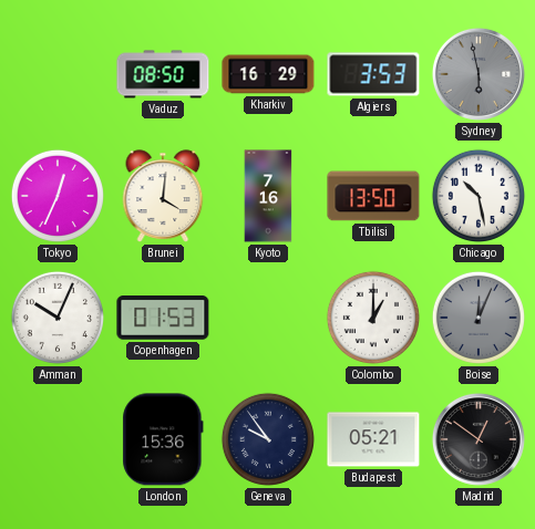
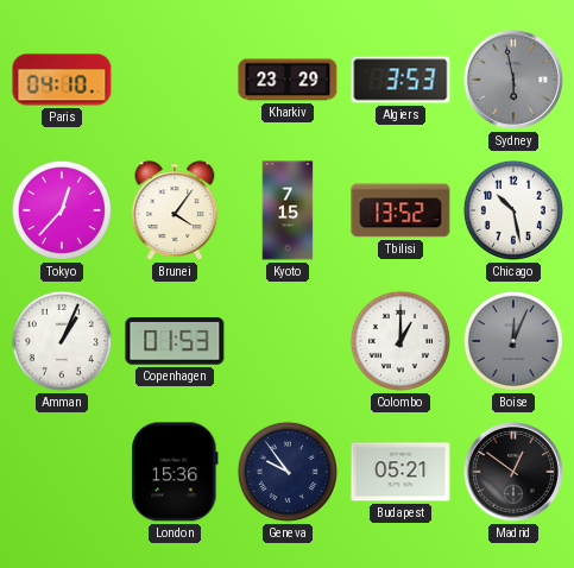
Paris: none -> 04:10
Vaduz: 08:50 -> none
Kharkiv: 16:29 -> 23:29
Tokyo: 12:34 -> 12:37
Brunei: 4:01 -> 4:06
Kyoto: 7:16 -> 7:15
Tbilisi: 13:50 -> 13:52
Amman: 10:04 -> 1:04
